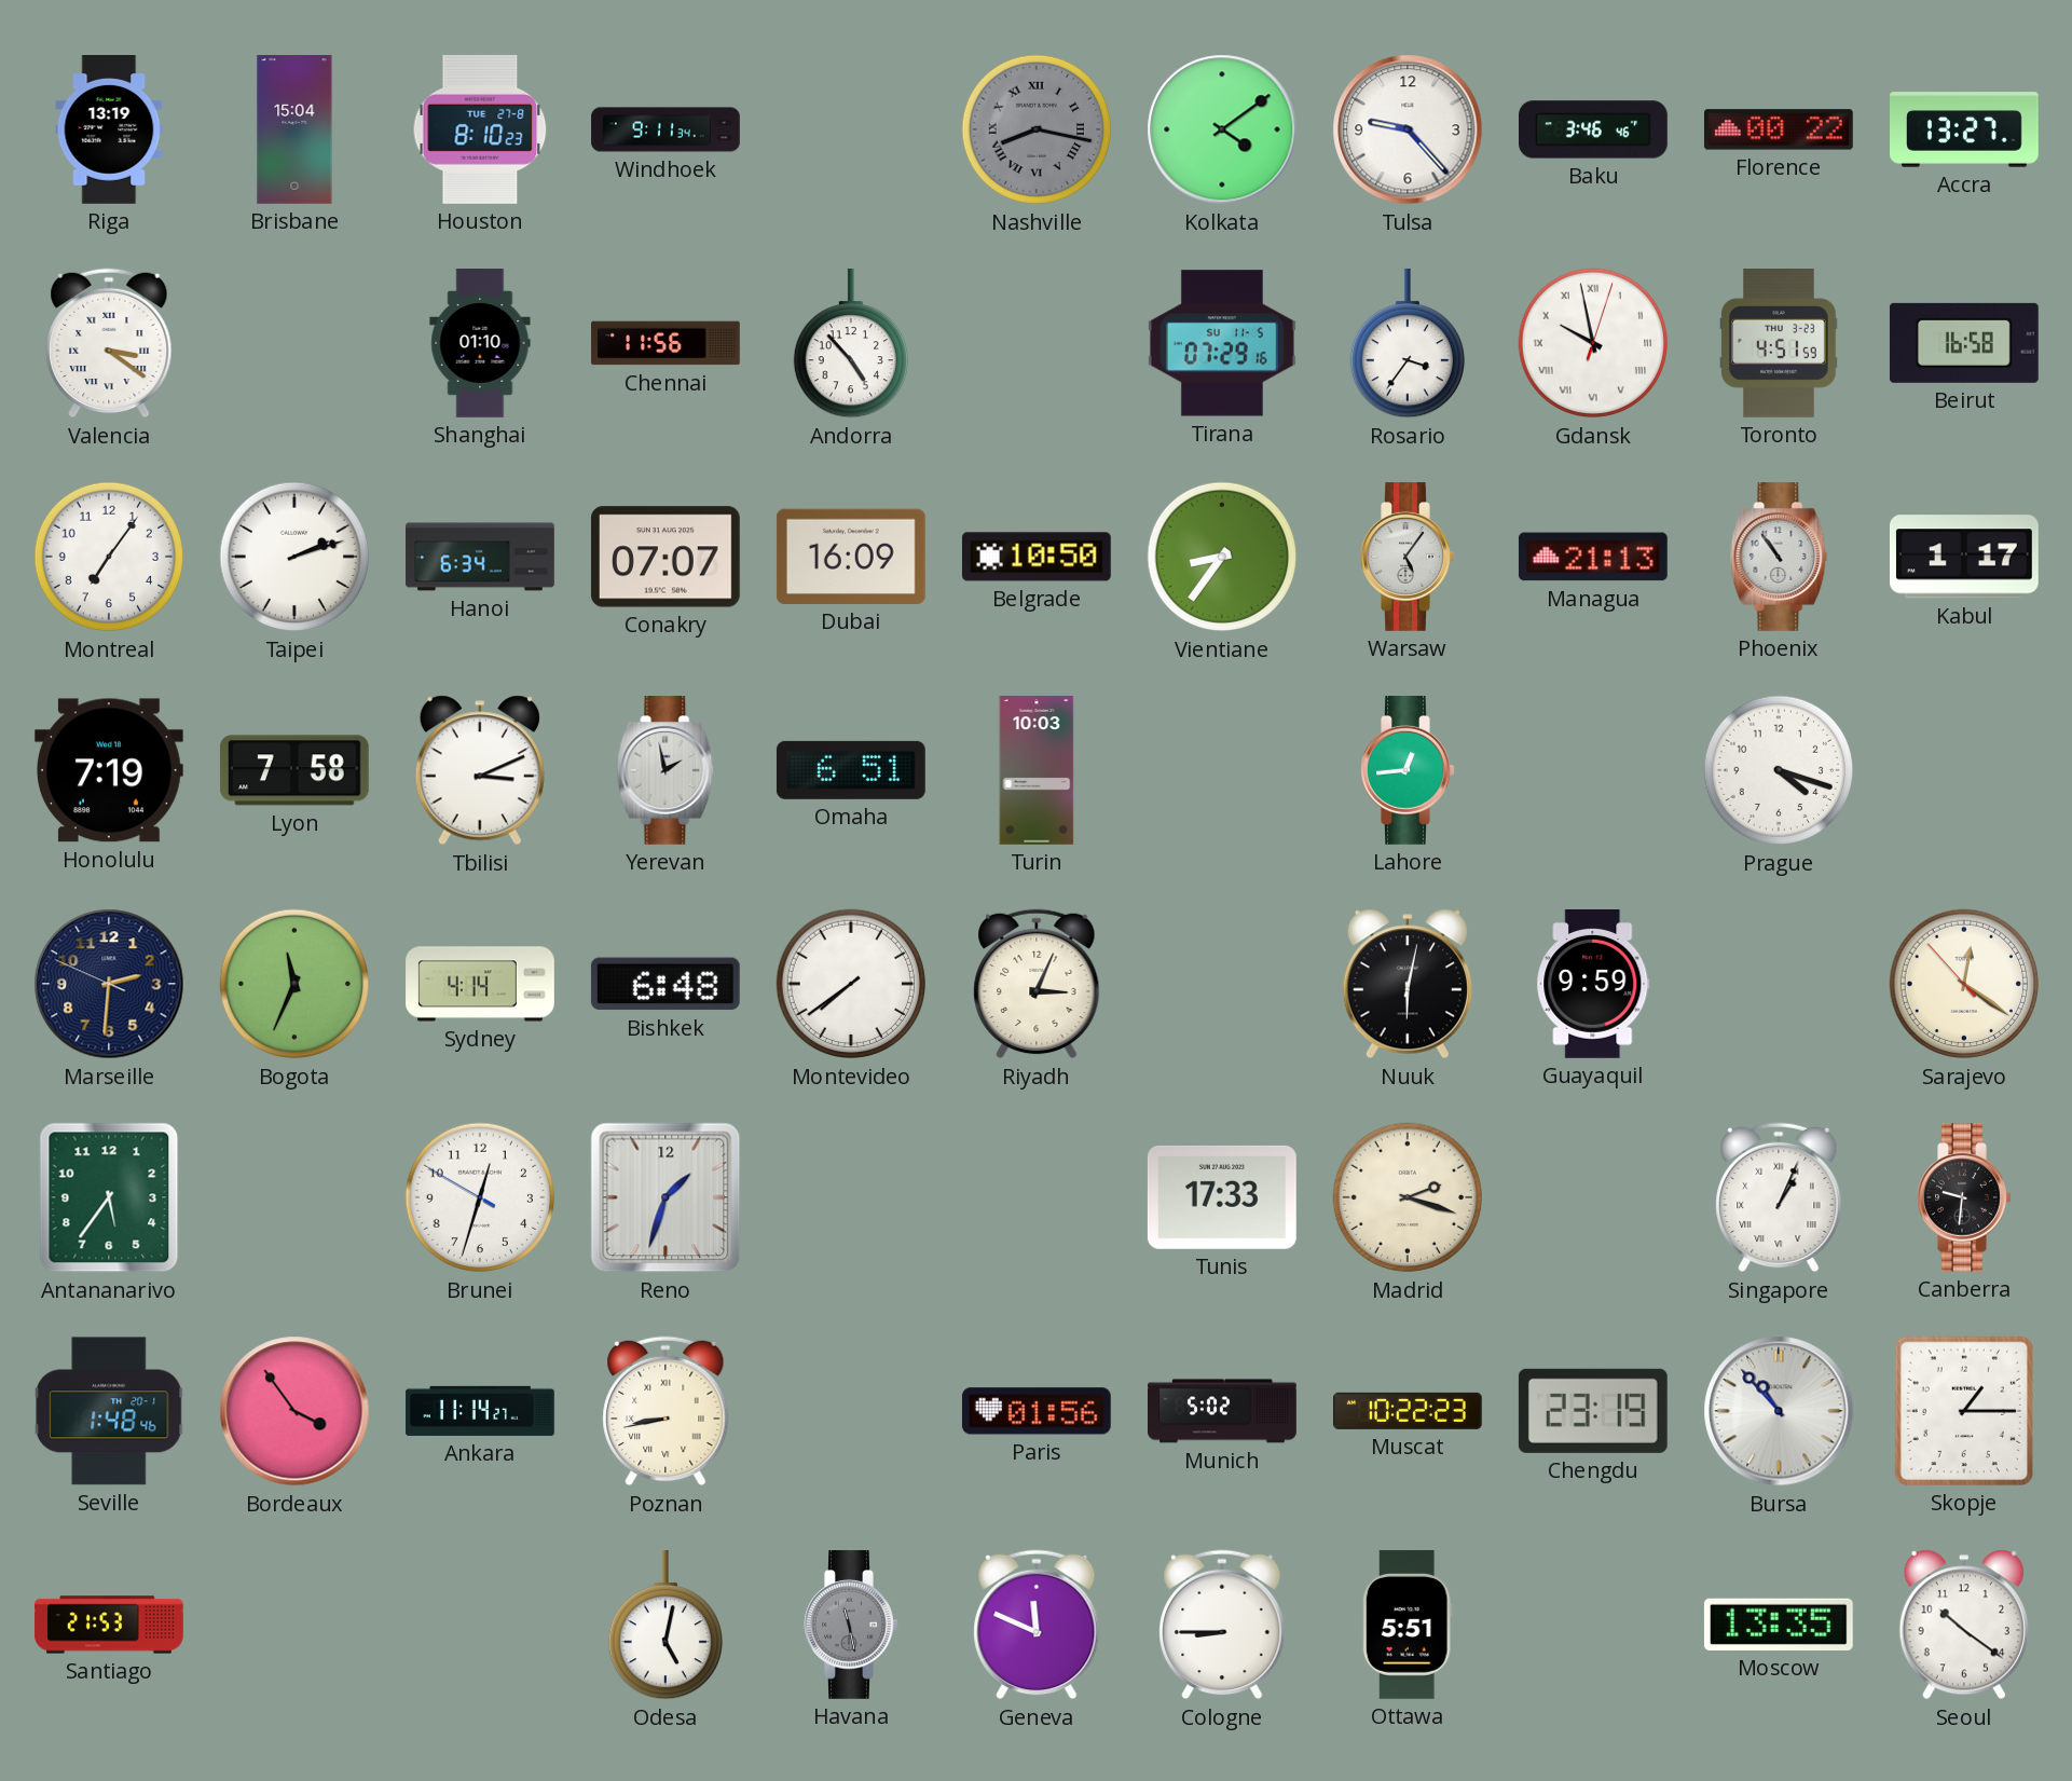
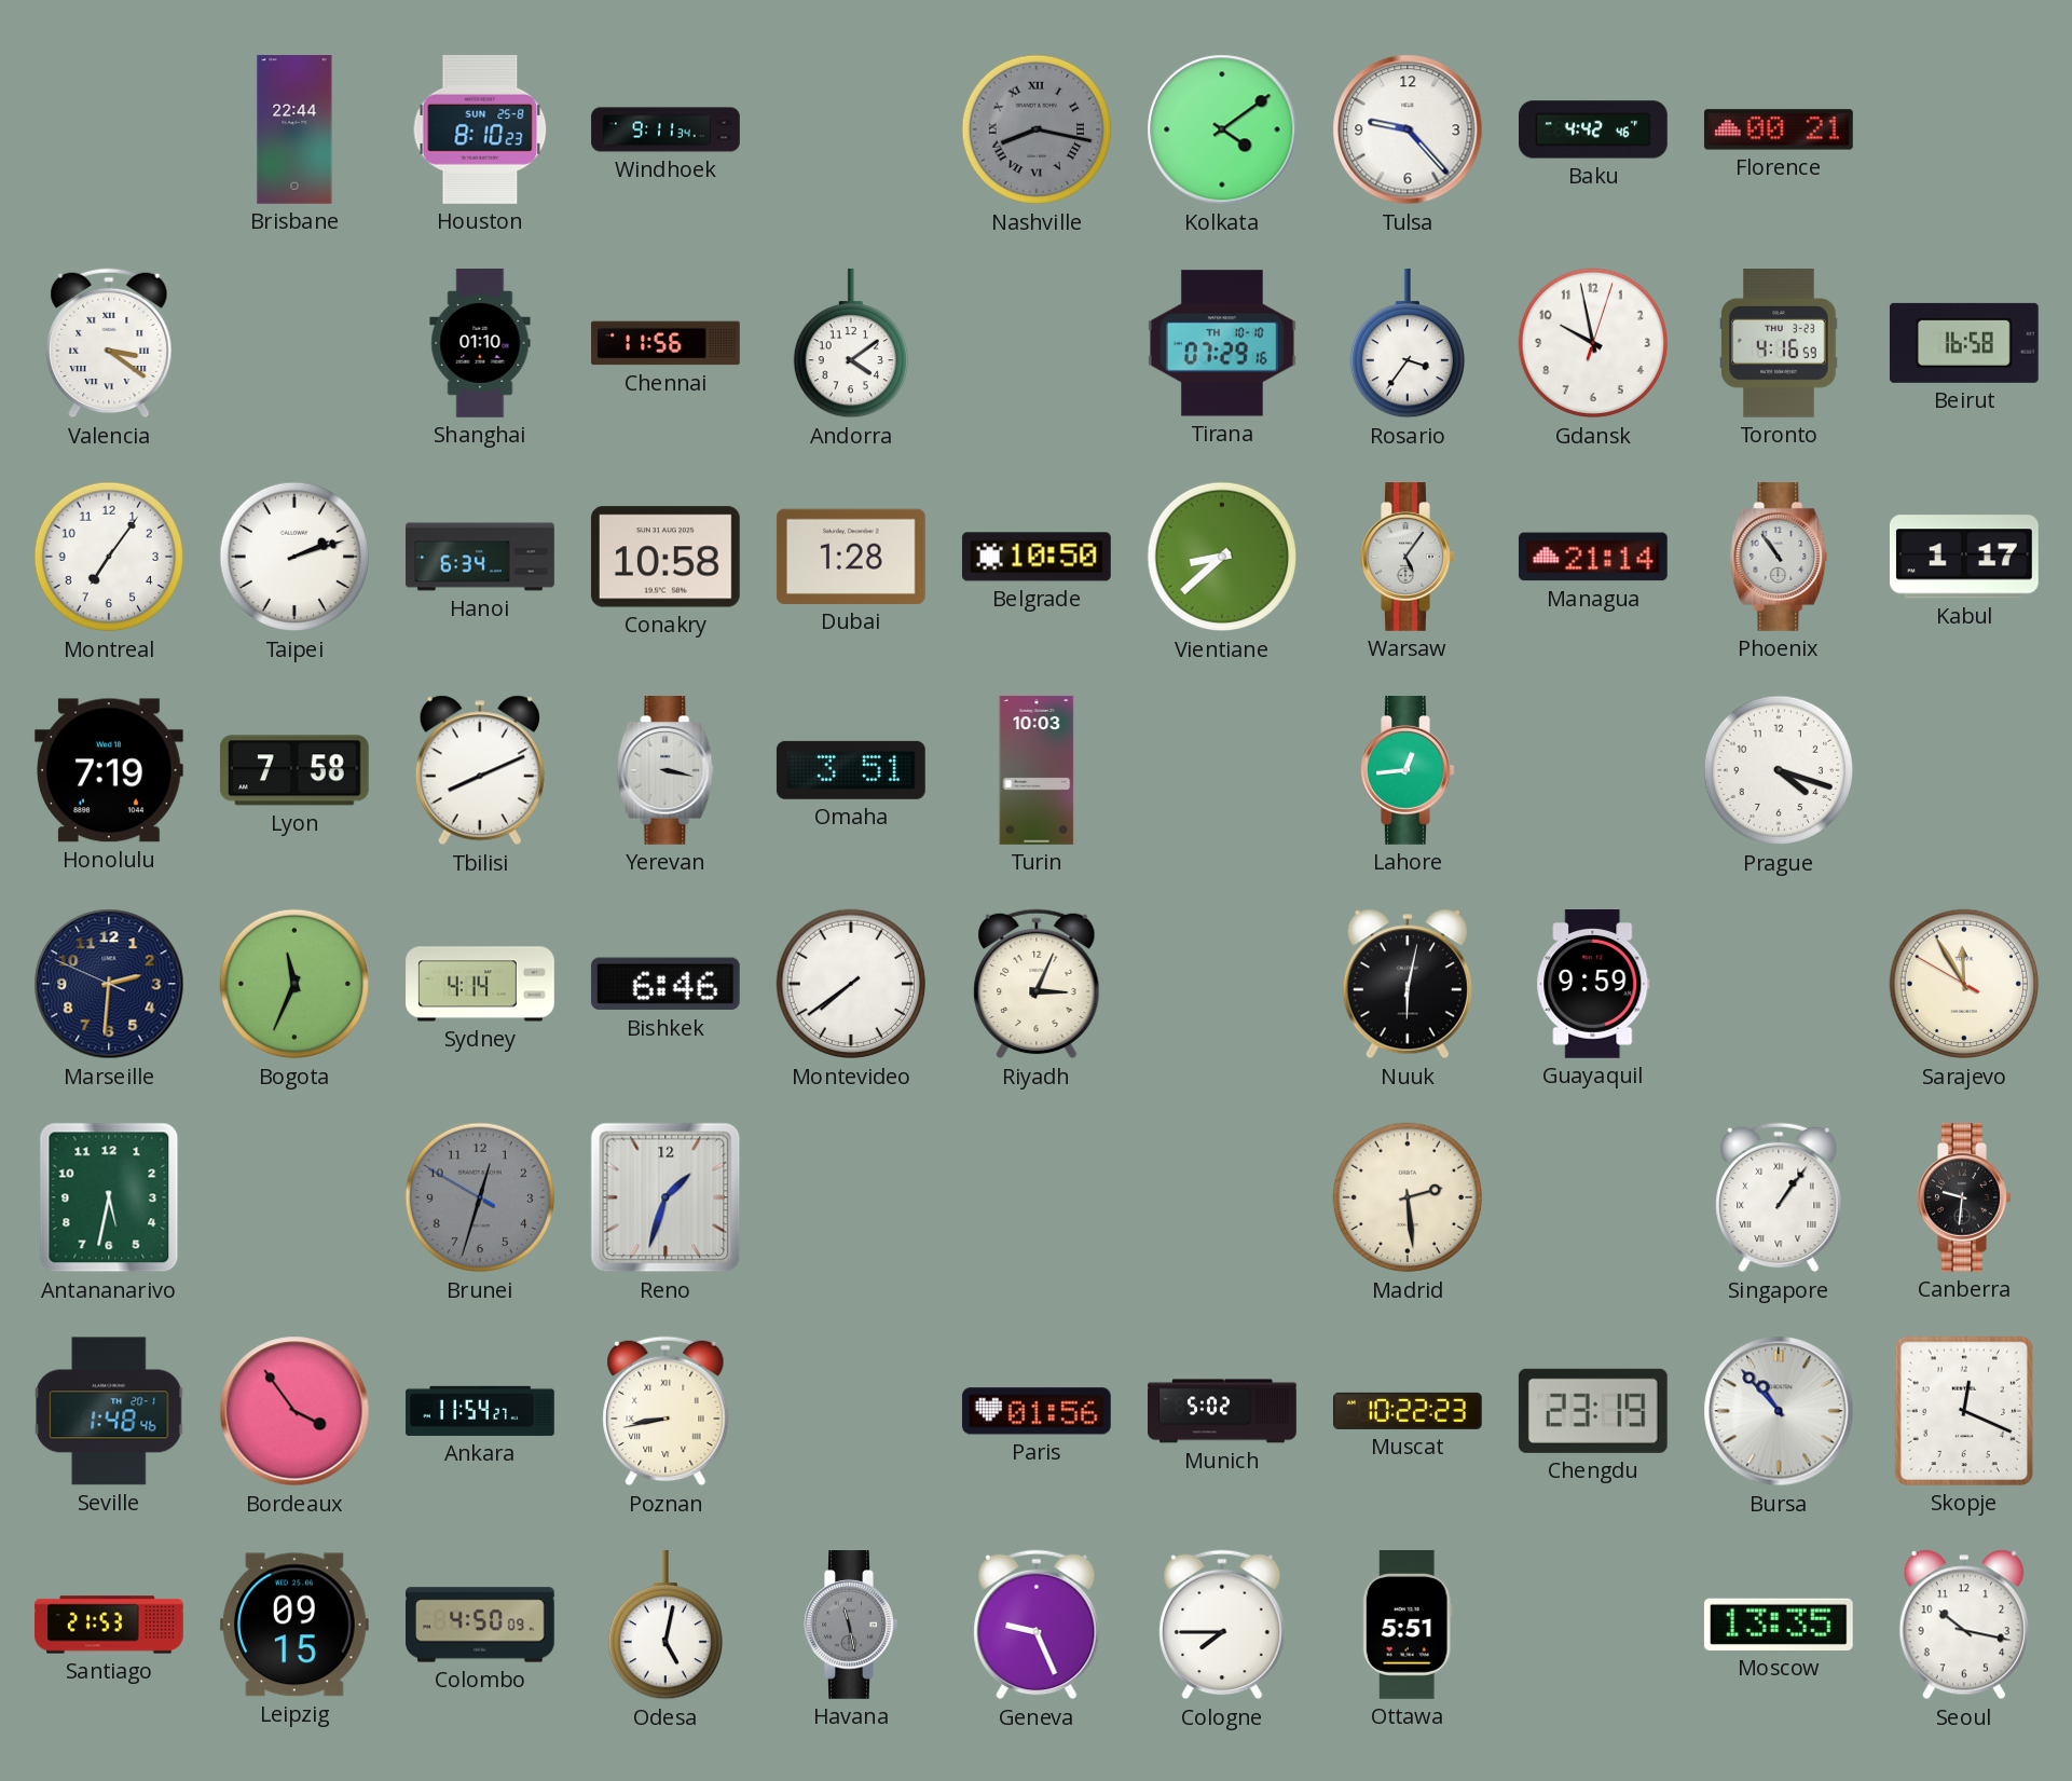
Riga: 13:19 -> none
Brisbane: 15:04 -> 22:44
Houston date: TUE 27-8 -> SUN 25-8
Baku: 3:46 -> 4:42
Florence: 00:22 -> 00:21
Accra: 13:27 -> none
Andorra: 4:53 -> 4:09
Tirana date: SU 11-5 -> TH 10-10
Gdansk numerals: Roman -> Arabic
Toronto: 4:51 -> 4:16
Conakry: 07:07 -> 10:58
Dubai: 16:09 -> 1:28
Vientiane: 8:36 -> 8:38
Managua: 21:13 -> 21:14
Tbilisi: 3:11 -> 8:11
Yerevan: 1:58 -> 3:17
Omaha: 6:51 -> 3:51
Bishkek: 6:48 -> 6:46
Sarajevo: 12:20 -> 11:54
Antananarivo: 5:36 -> 5:32
Brunei dial: white -> grey
Tunis: 17:33 -> none
Madrid: 2:18 -> 2:29
Singapore: 1:04 -> 1:06
Ankara: 11:14 -> 11:54
Skopje: 1:15 -> 12:19
Leipzig: none -> 09:15
Colombo: none -> 4:50
Geneva: 11:49 -> 9:26
Cologne: 8:45 -> 7:45
Seoul: 10:21 -> 10:17
